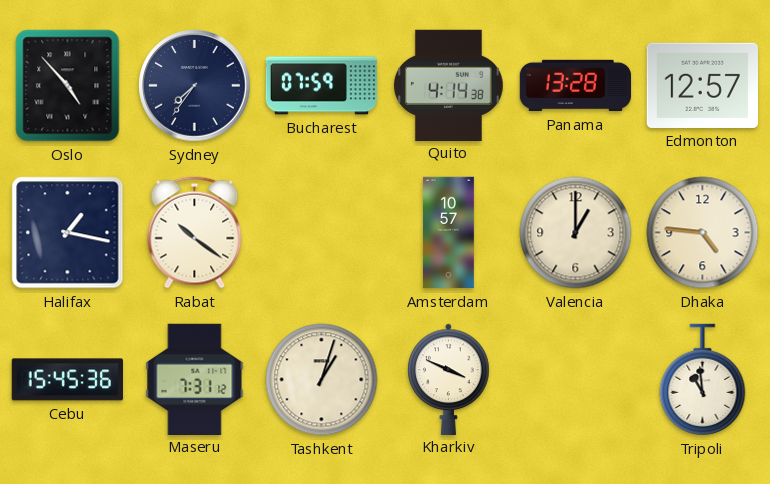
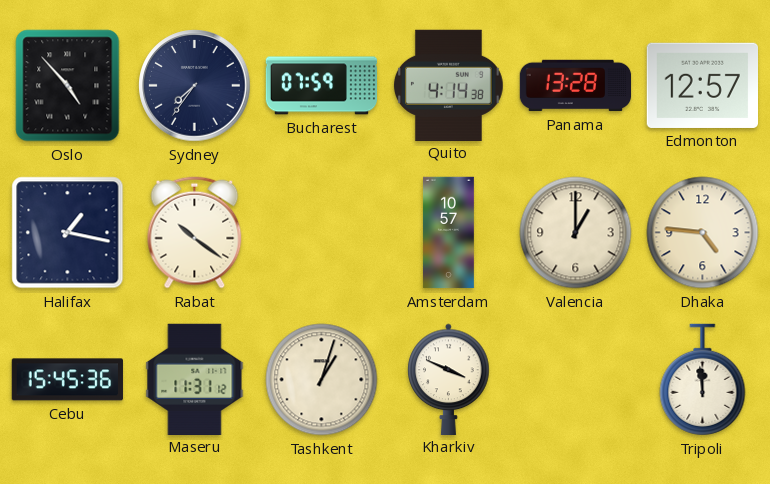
Maseru: 7:31 -> 11:31
Tripoli: 10:59 -> 11:59
